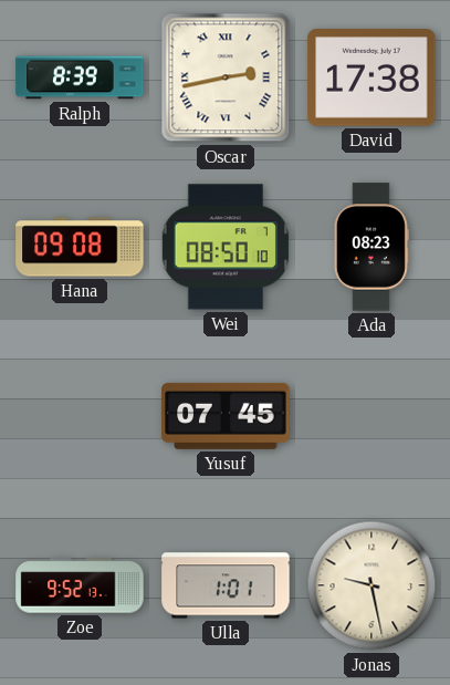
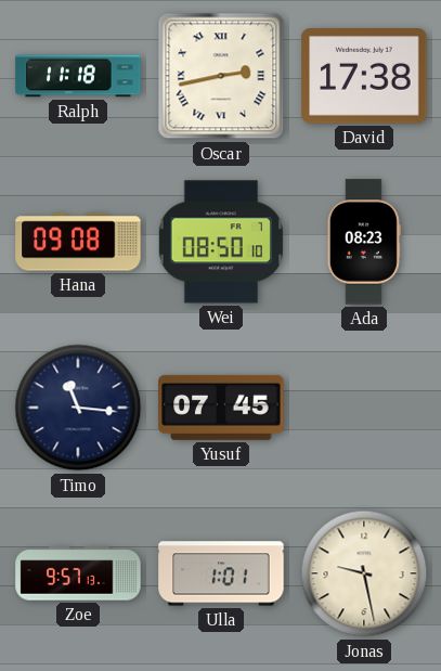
Ralph: 8:39 -> 11:18
Timo: none -> 11:16
Zoe: 9:52 -> 9:57
